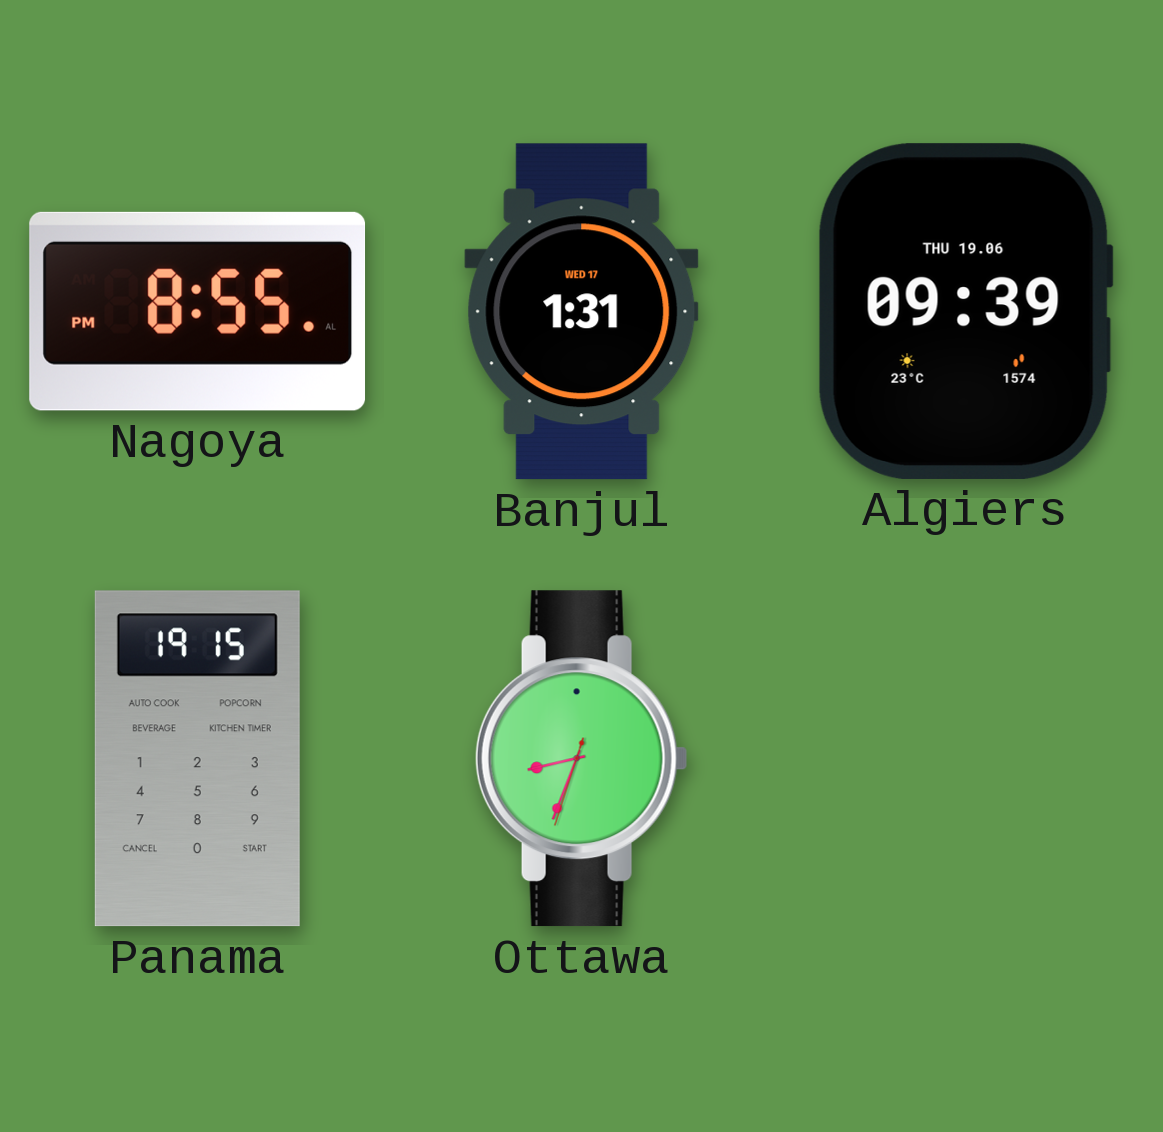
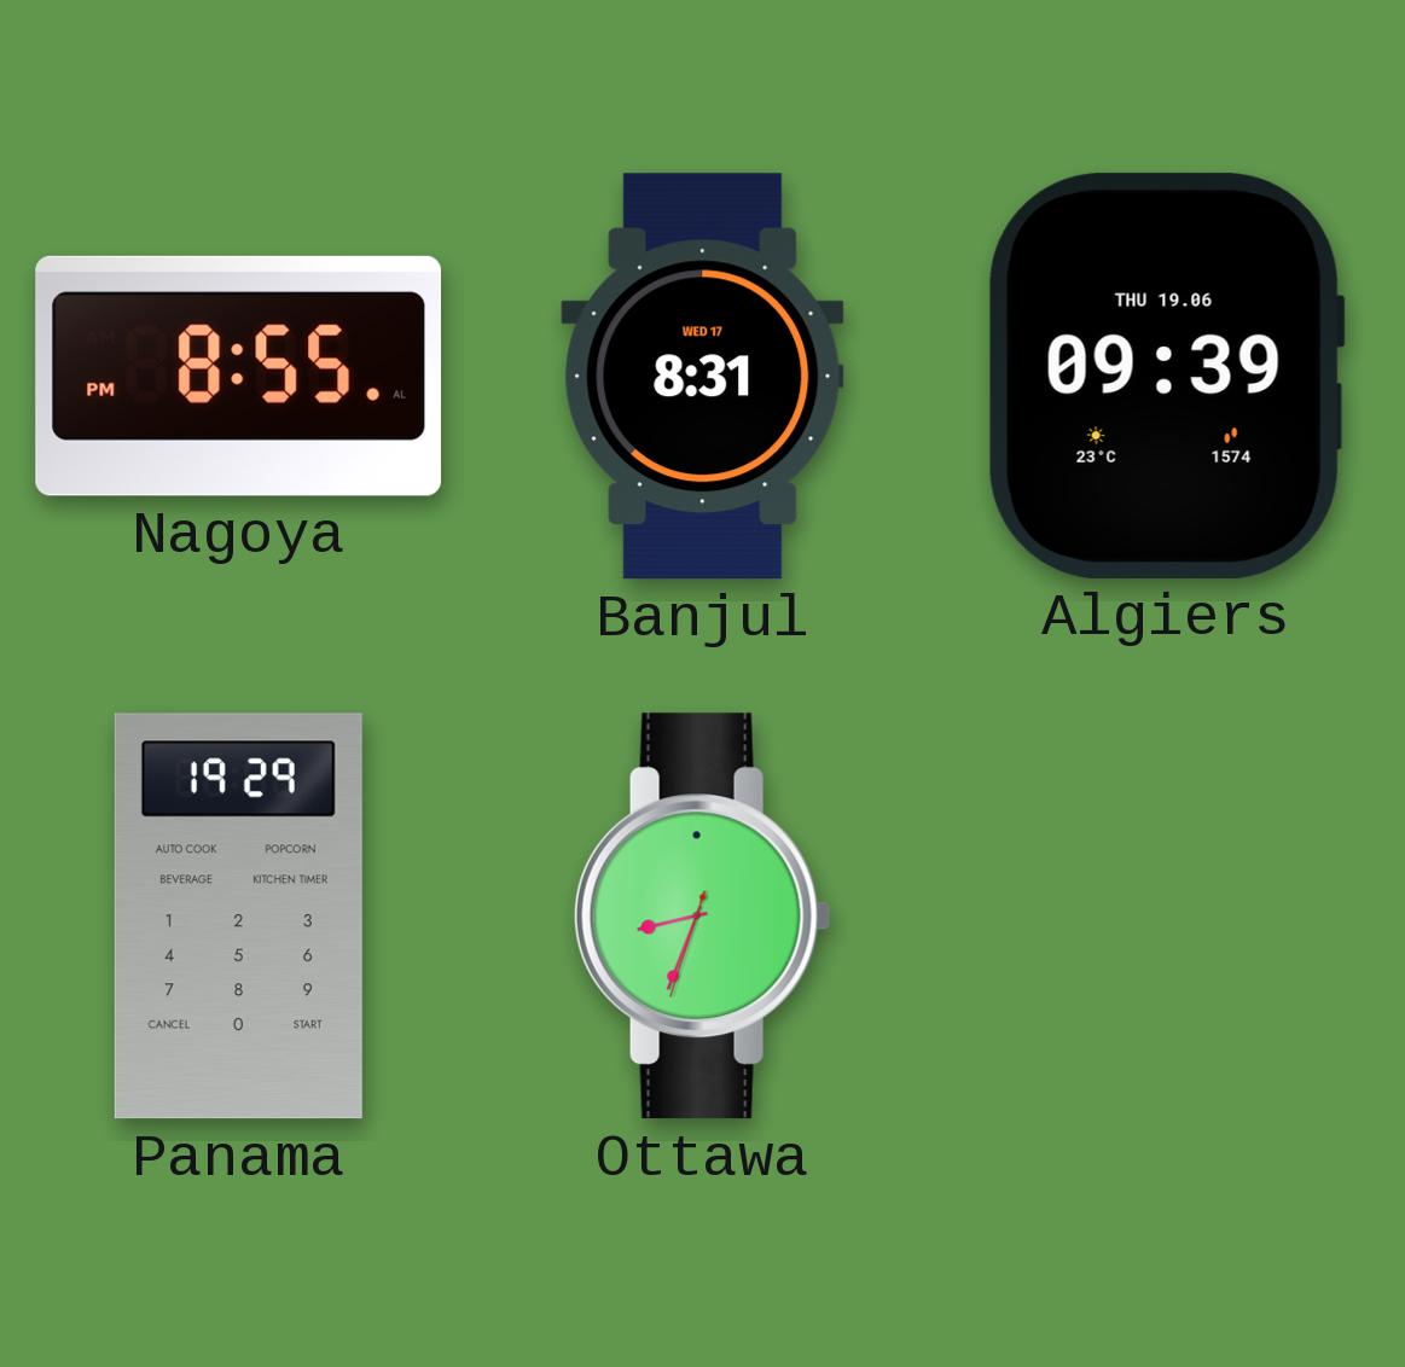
Banjul: 1:31 -> 8:31
Panama: 19:15 -> 19:29
